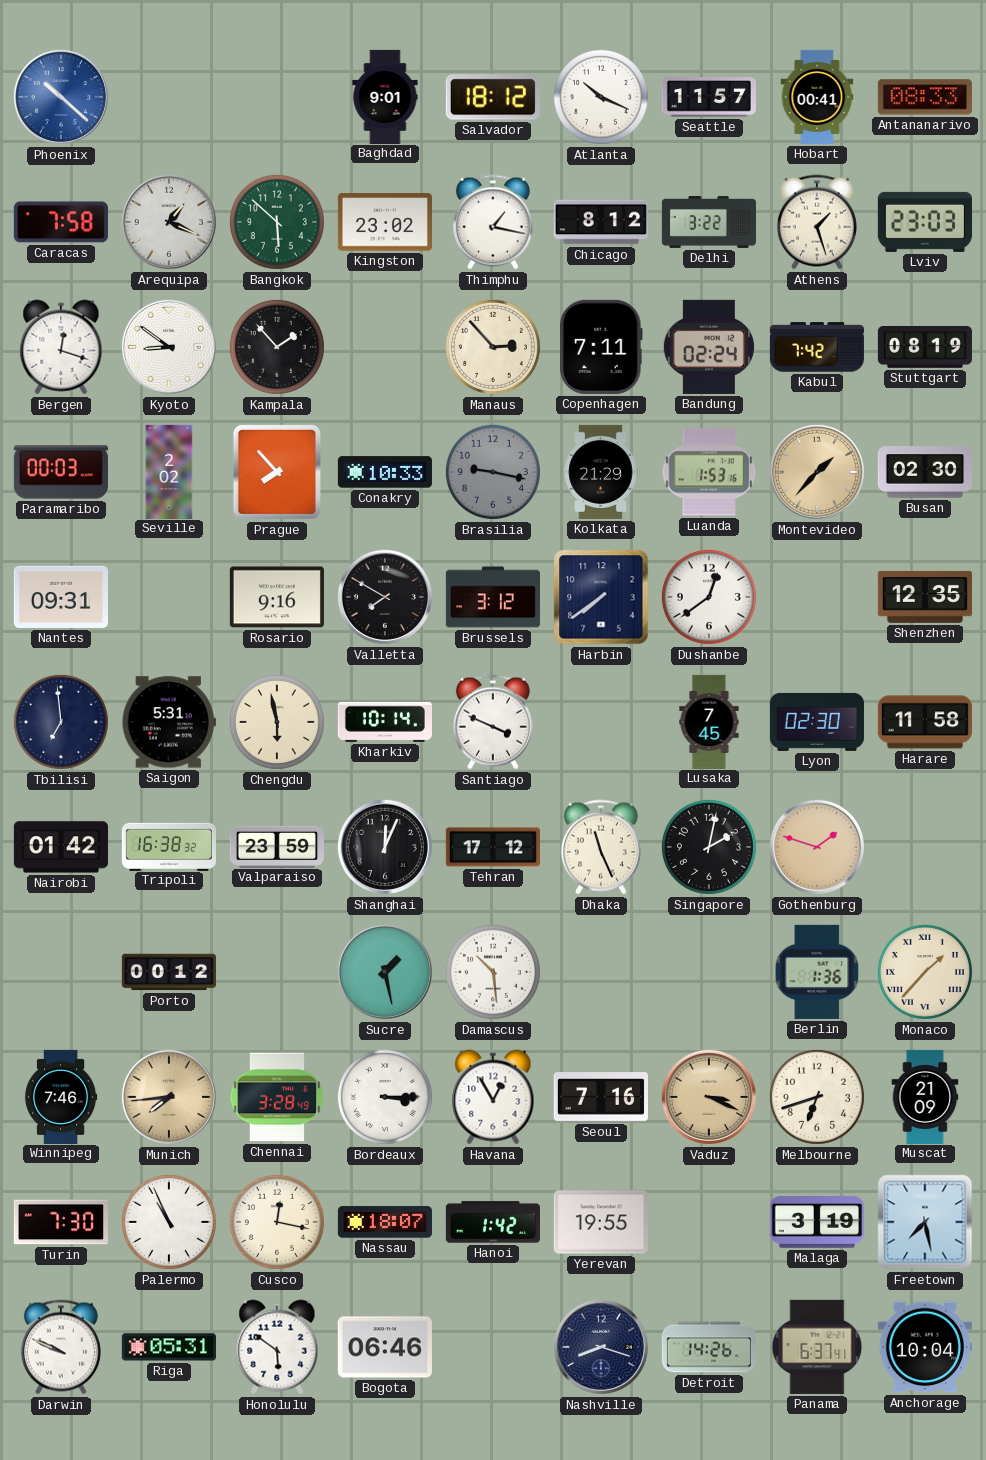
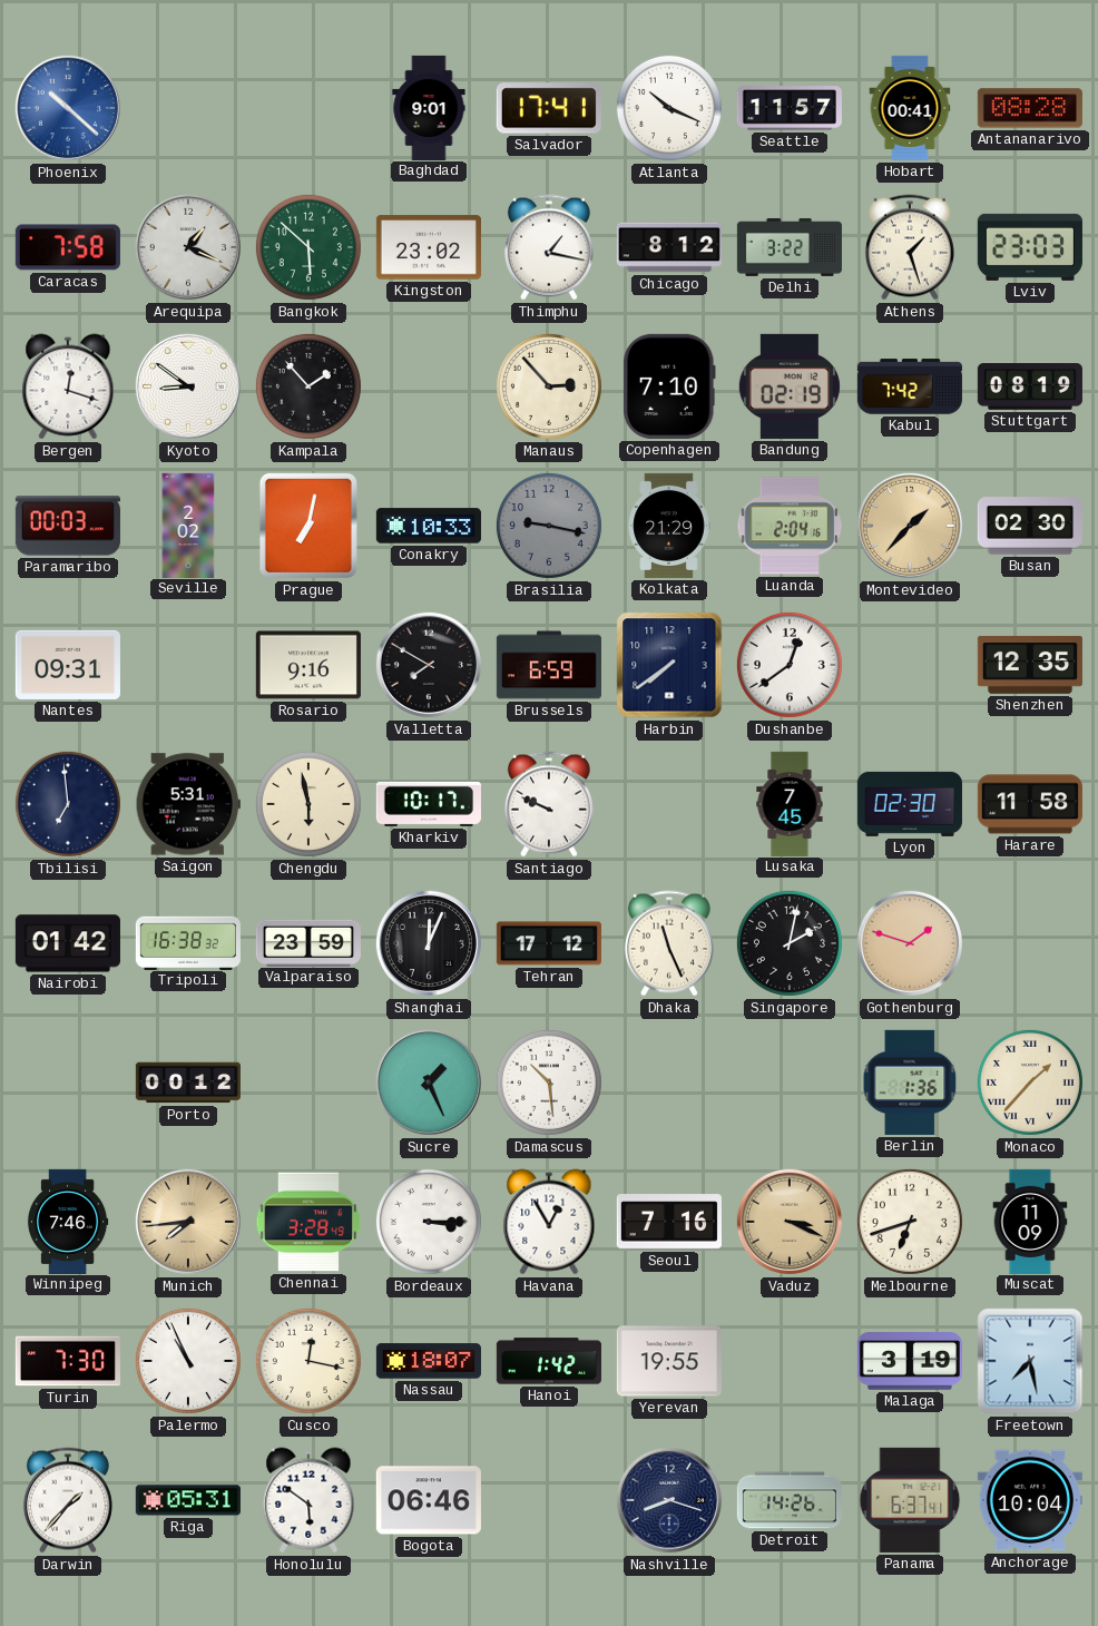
Salvador: 18:12 -> 17:41
Antananarivo: 08:33 -> 08:28
Copenhagen: 7:11 -> 7:10
Bandung: 02:24 -> 02:19
Prague: 7:53 -> 7:02
Luanda: 1:53 -> 2:04
Brussels: 3:12 -> 6:59
Kharkiv: 10:14 -> 10:17
Santiago: 3:49 -> 9:49
Sucre: 1:28 -> 1:26
Muscat: 21:09 -> 11:09
Darwin: 9:49 -> 1:37
